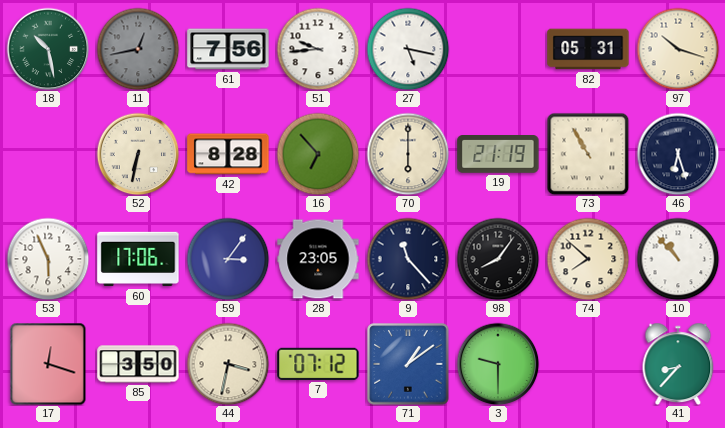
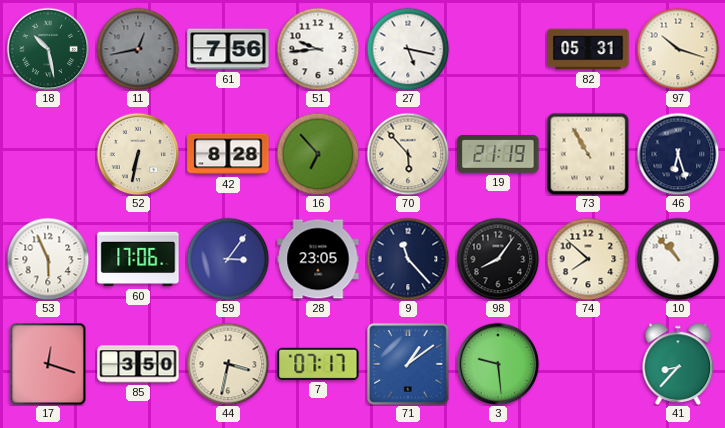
70: 6:00 -> 5:53
7: 07:12 -> 07:17
3: 9:30 -> 9:29
